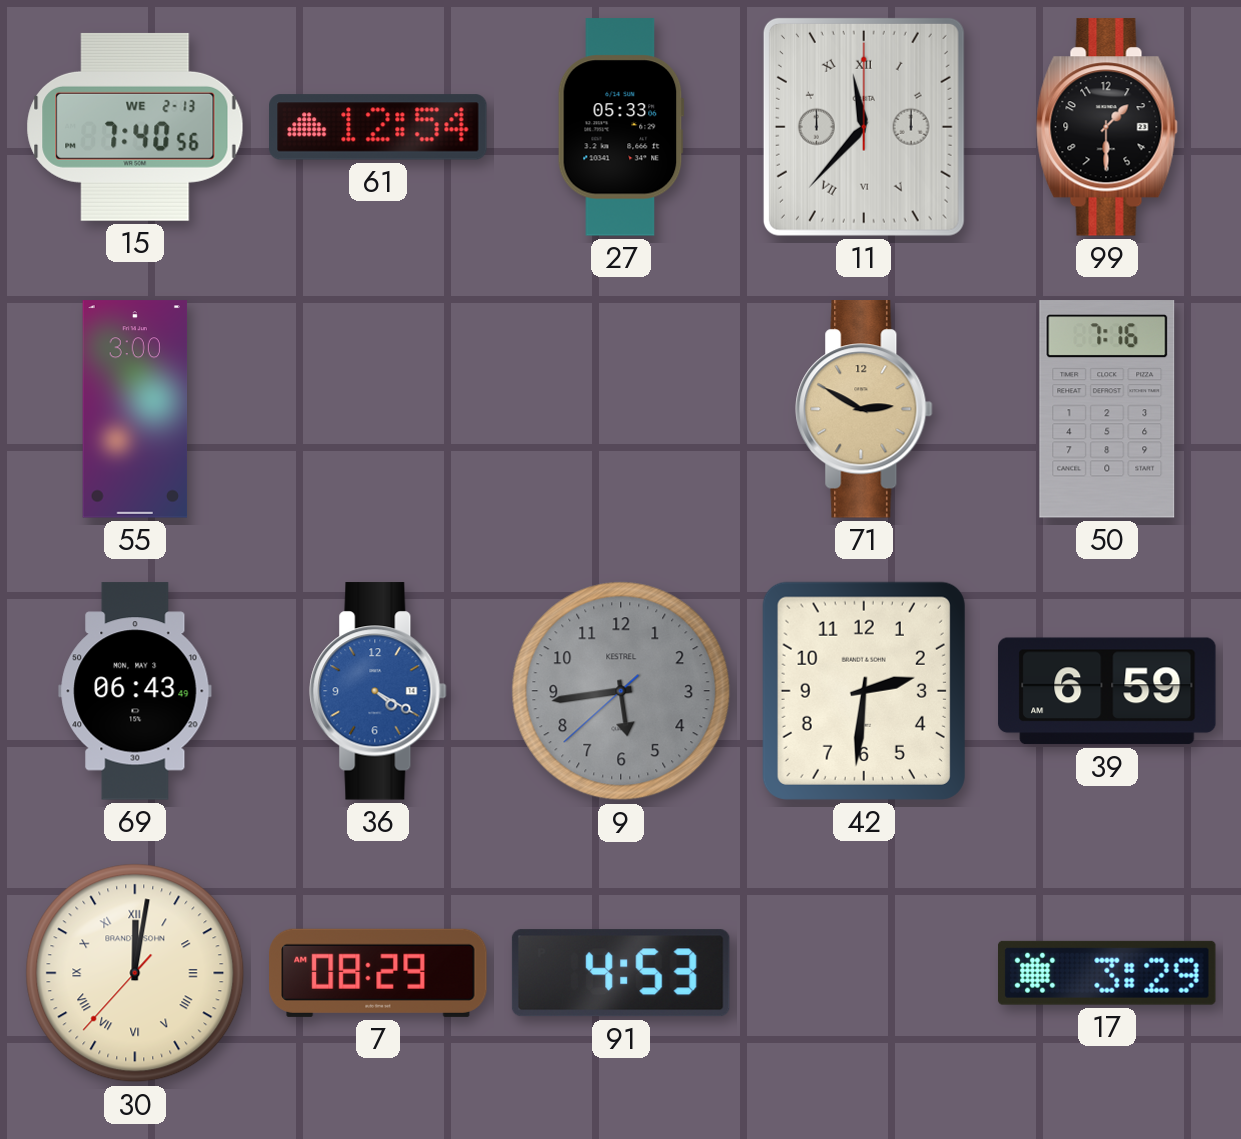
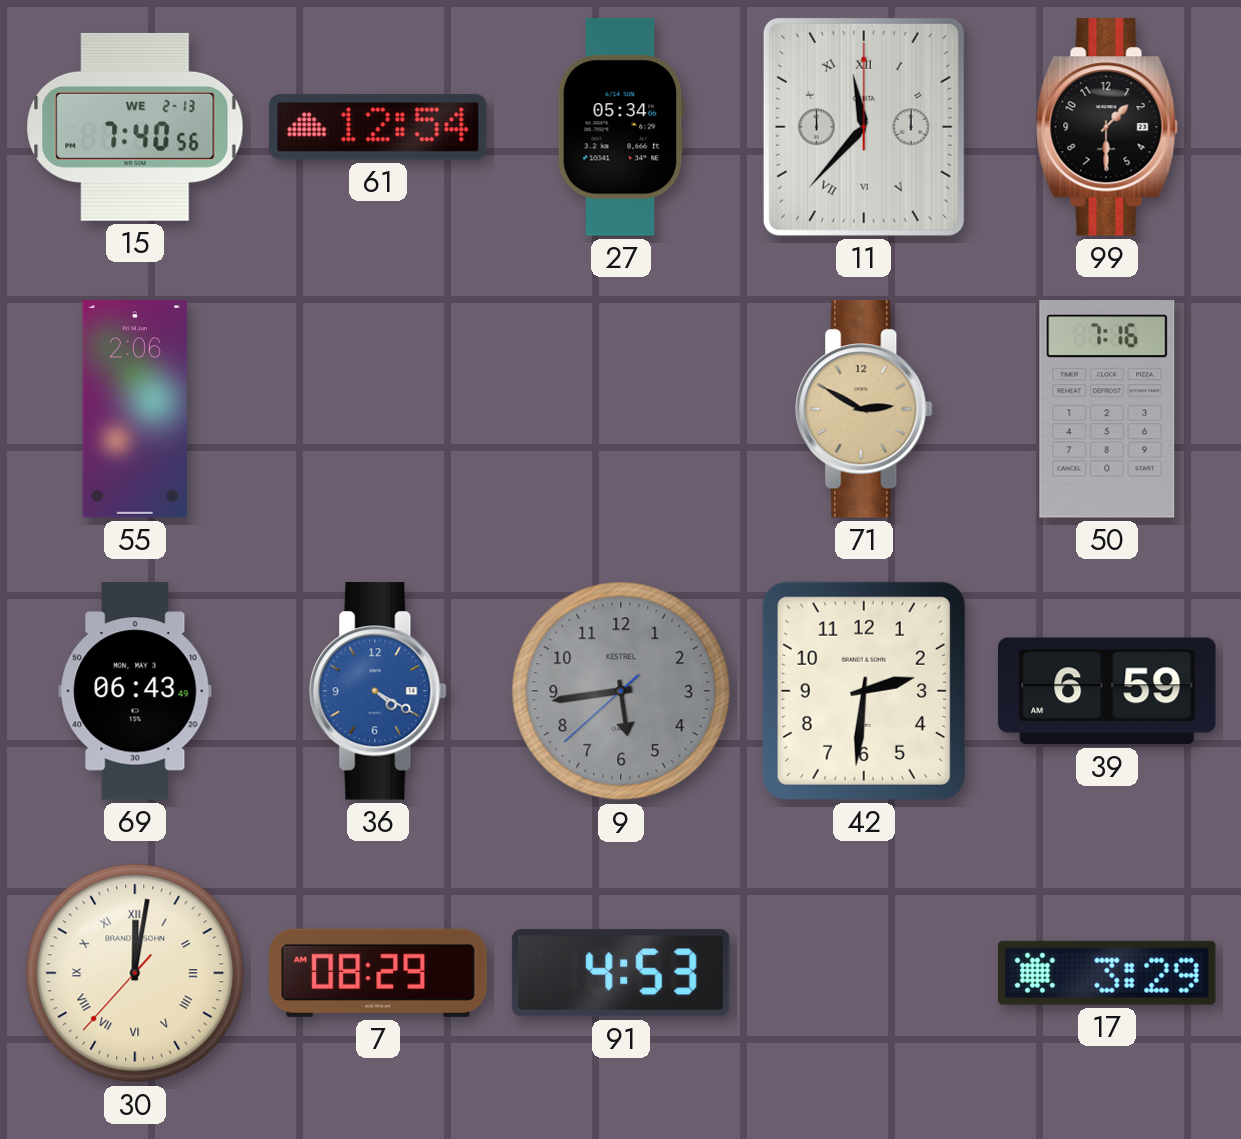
27: 05:33 -> 05:34
55: 3:00 -> 2:06
